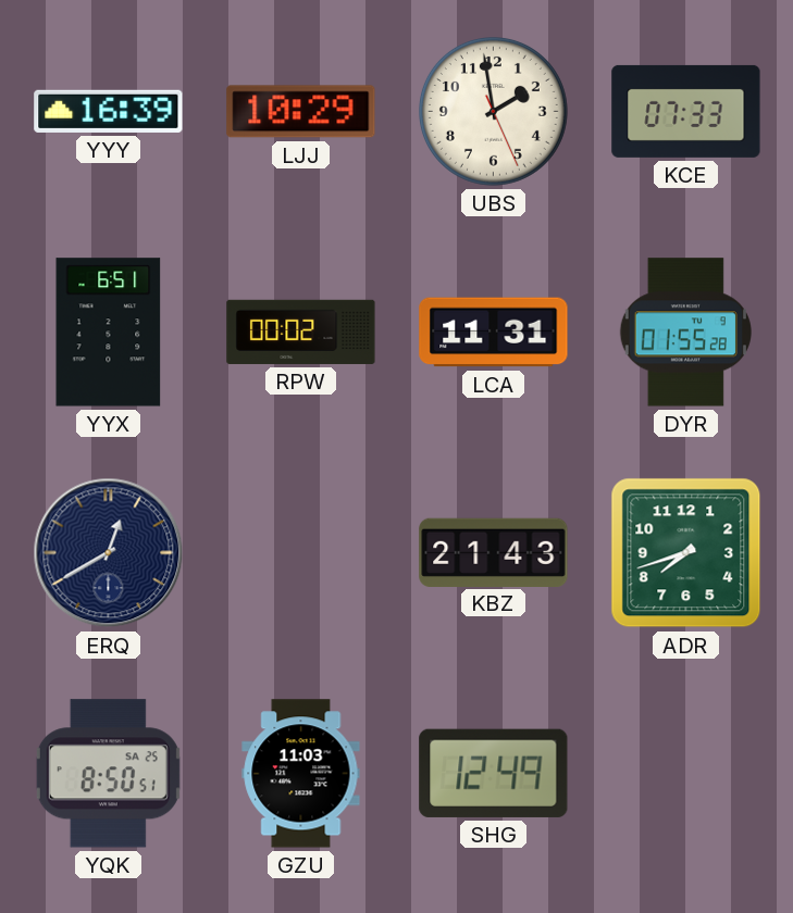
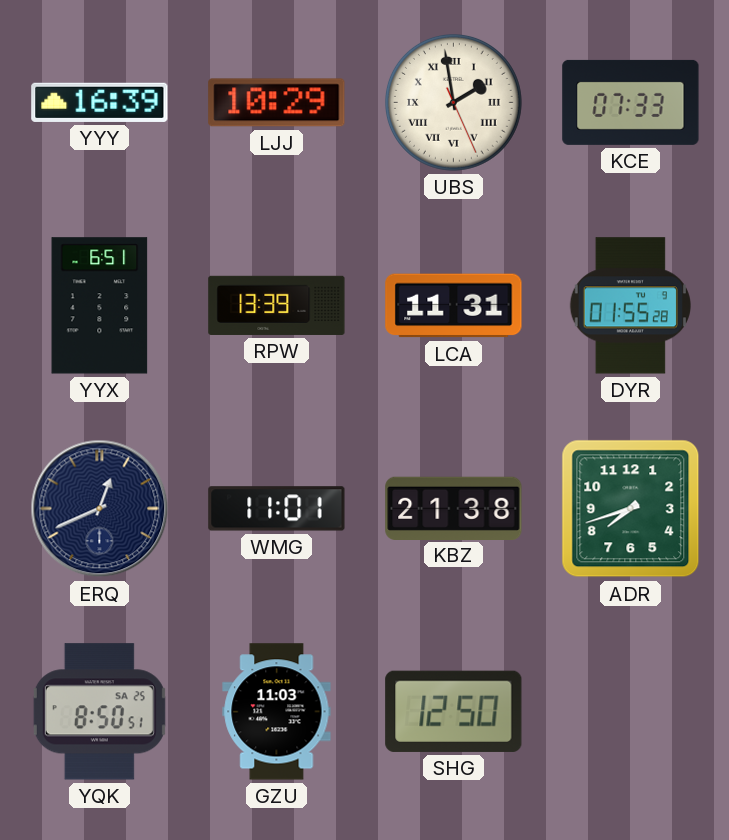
UBS numerals: Arabic -> Roman
RPW: 00:02 -> 13:39
ERQ: 12:40 -> 12:41
WMG: none -> 11:01
KBZ: 21:43 -> 21:38
SHG: 12:49 -> 12:50
